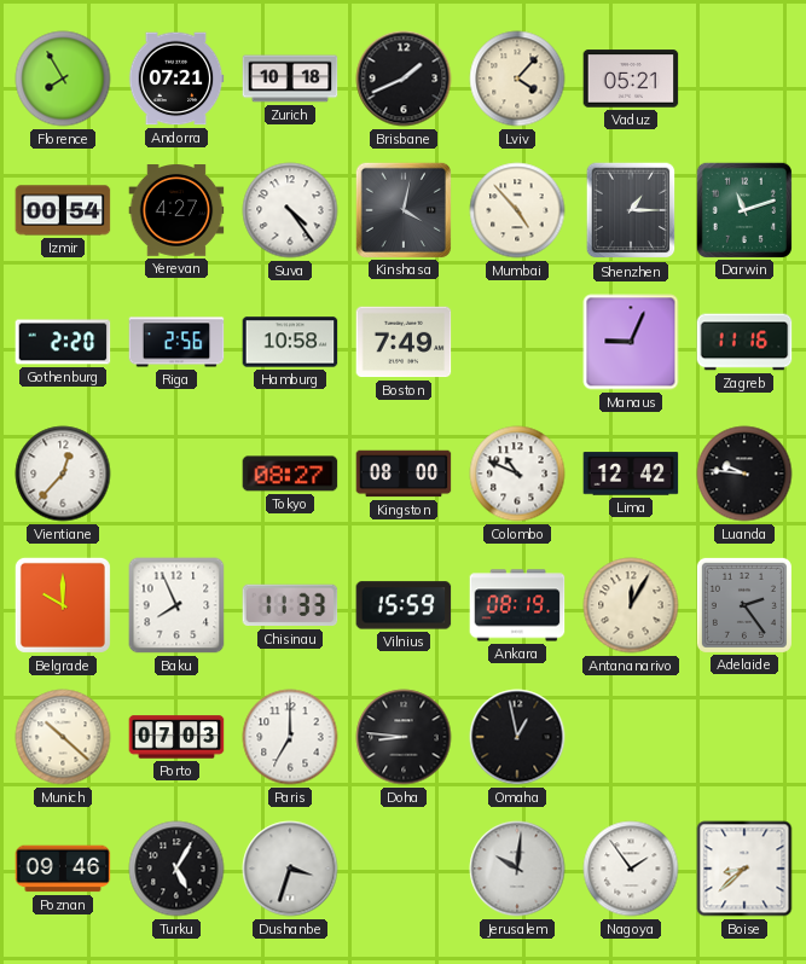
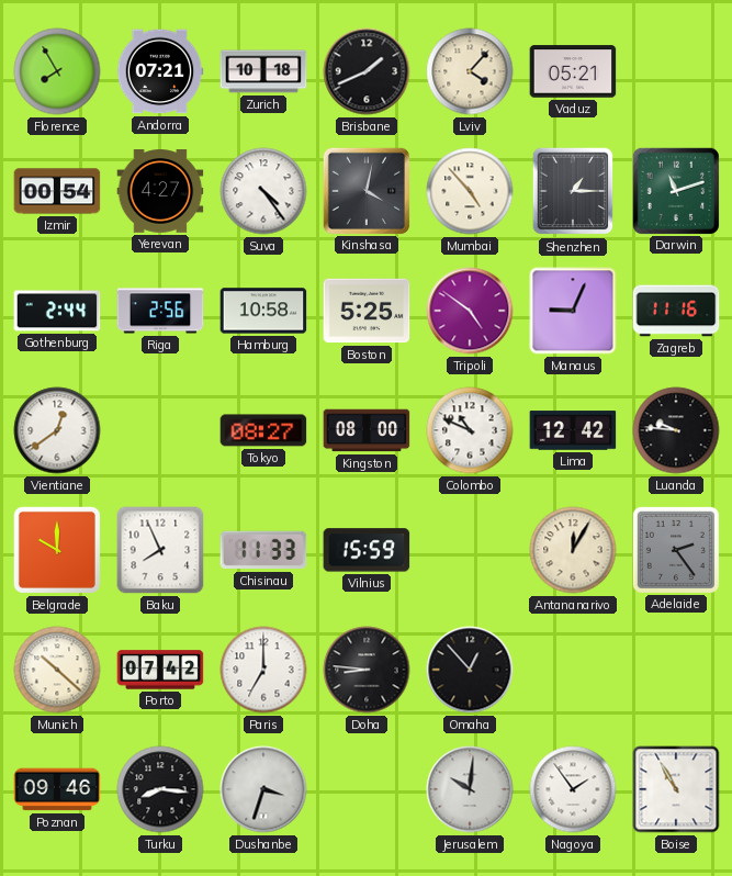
Gothenburg: 2:20 -> 2:44
Boston: 7:49 -> 5:25
Tripoli: none -> 4:51
Vientiane: 12:37 -> 12:39
Ankara: 08:19 -> none
Porto: 07:03 -> 07:42
Omaha: 12:58 -> 12:53
Turku: 5:05 -> 8:16
Boise: 8:38 -> 10:55
